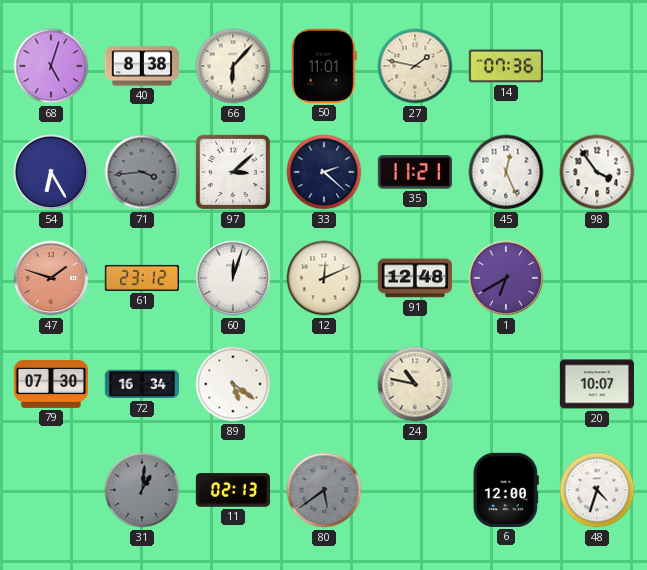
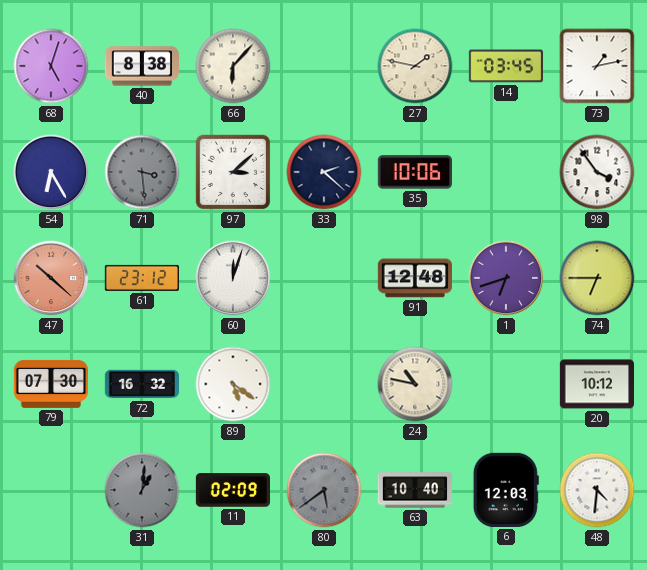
50: 11:01 -> none
14: 07:36 -> 03:45
73: none -> 1:13
71: 3:44 -> 3:29
35: 11:21 -> 10:06
45: 12:26 -> none
47: 1:48 -> 10:22
12: 12:11 -> none
1: 6:40 -> 6:42
74: none -> 6:45
72: 16:34 -> 16:32
20: 10:07 -> 10:12
11: 02:13 -> 02:09
63: none -> 10:40
6: 12:00 -> 12:03
48: 4:33 -> 4:31
